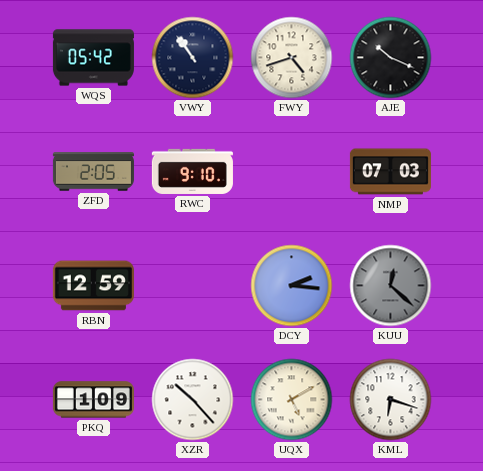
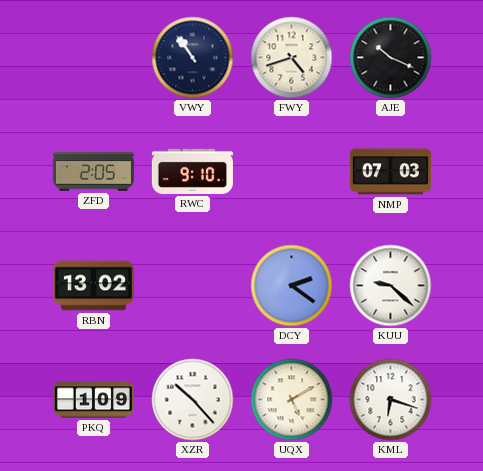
WQS: 05:42 -> none
RBN: 12:59 -> 13:02
DCY: 2:16 -> 2:21
KUU: 12:22 -> 9:22
KUU dial: grey -> white
